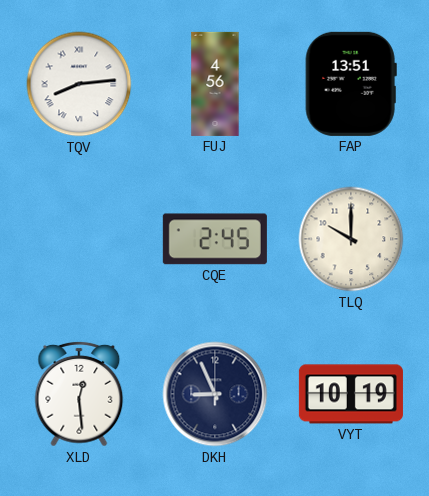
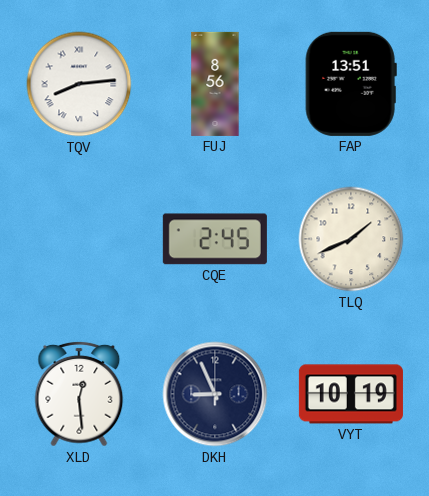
FUJ: 4:56 -> 8:56
TLQ: 10:00 -> 1:41
